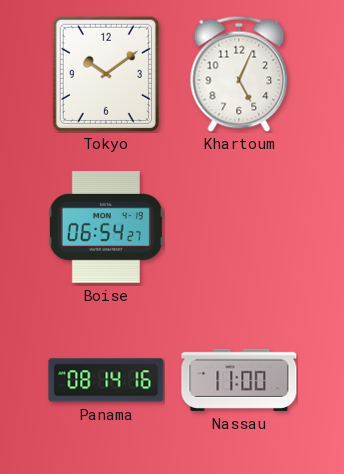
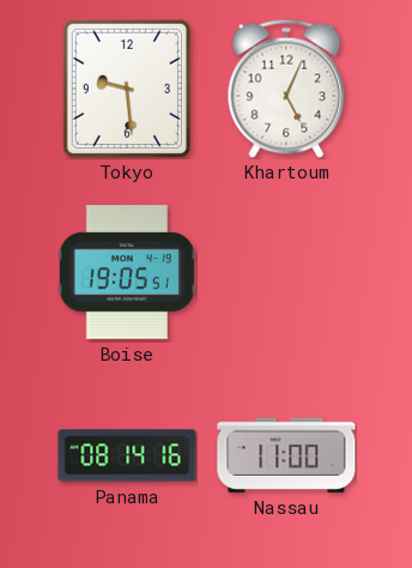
Tokyo: 10:09 -> 9:29
Boise: 06:54 -> 19:05
